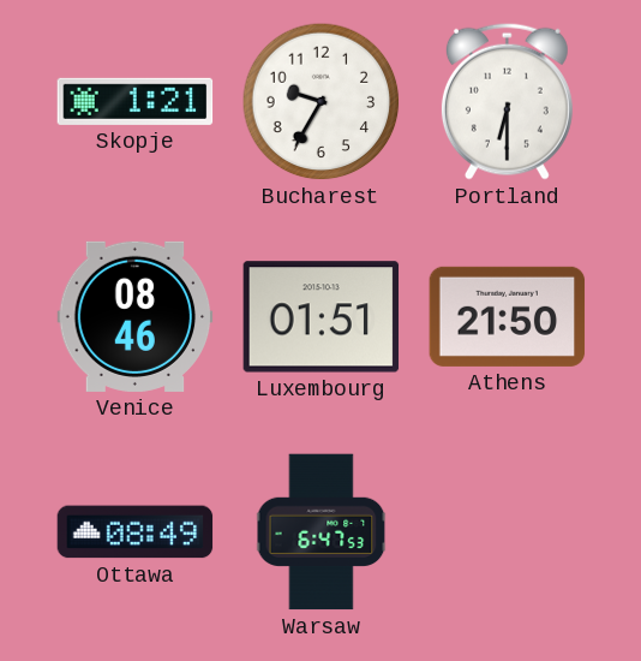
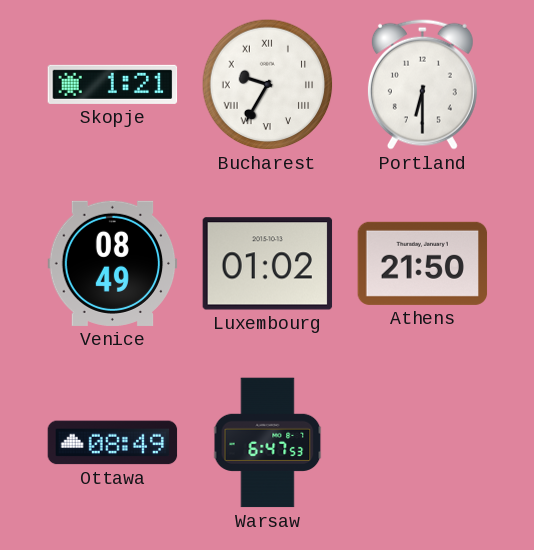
Bucharest numerals: Arabic -> Roman
Venice: 08:46 -> 08:49
Luxembourg: 01:51 -> 01:02
